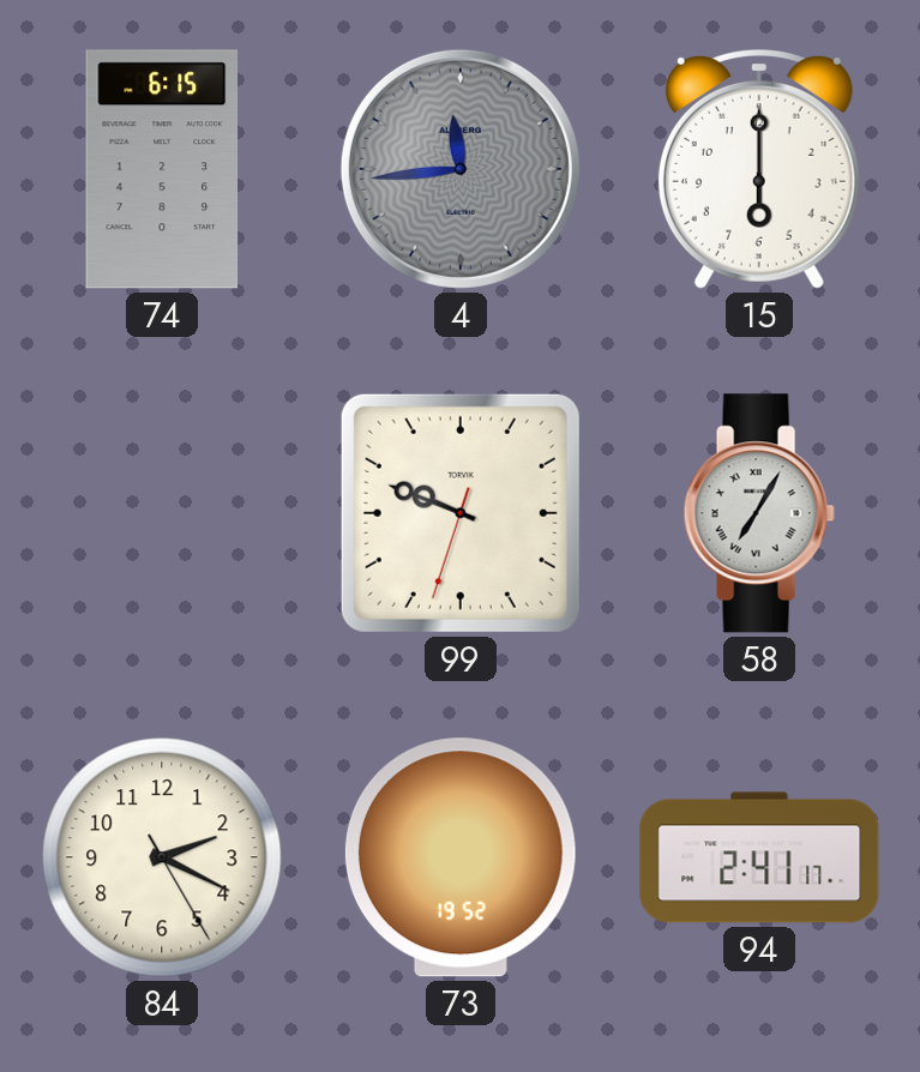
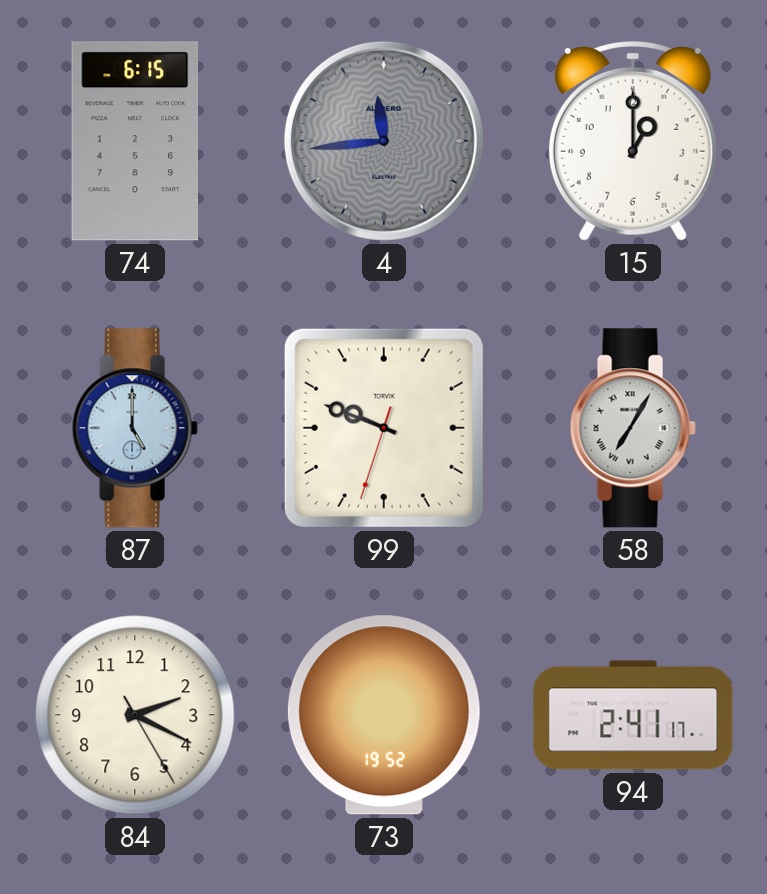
15: 6:00 -> 1:00
87: none -> 5:00
